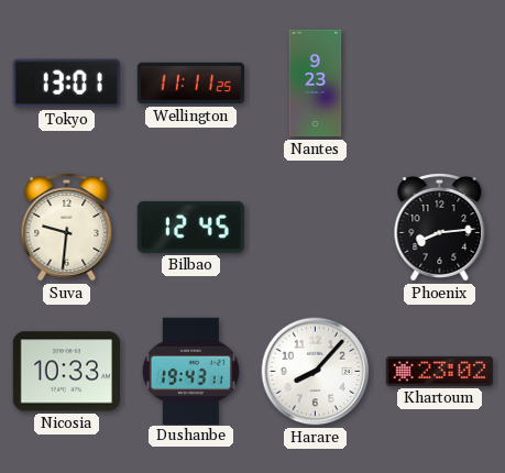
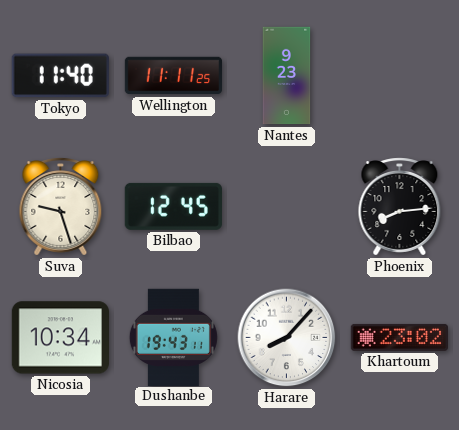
Tokyo: 13:01 -> 11:40
Suva: 9:31 -> 9:27
Nicosia: 10:33 -> 10:34
